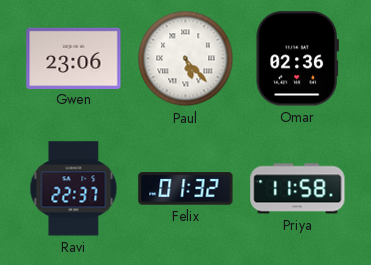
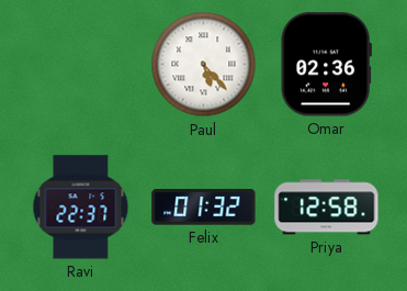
Gwen: 23:06 -> none
Priya: 11:58 -> 12:58
